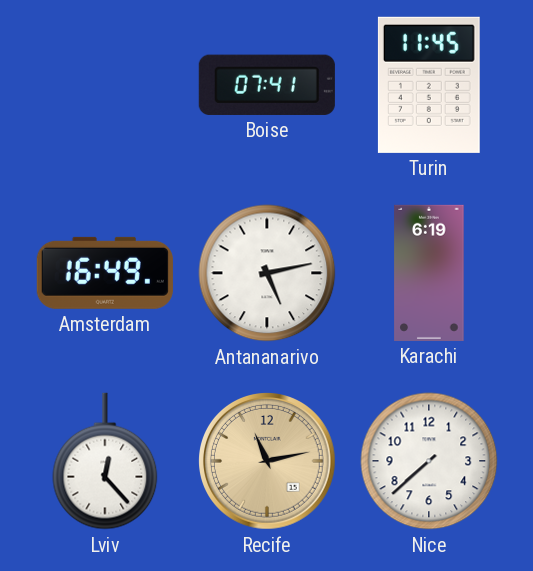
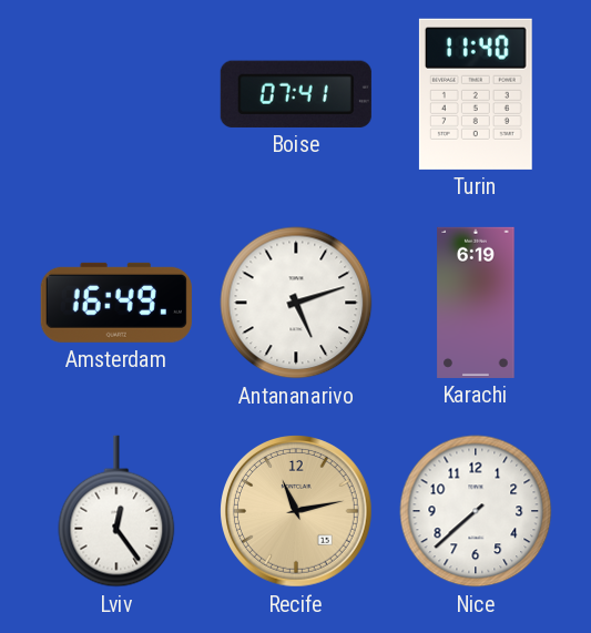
Turin: 11:45 -> 11:40
Antananarivo: 5:13 -> 5:12
Lviv: 12:23 -> 12:24
